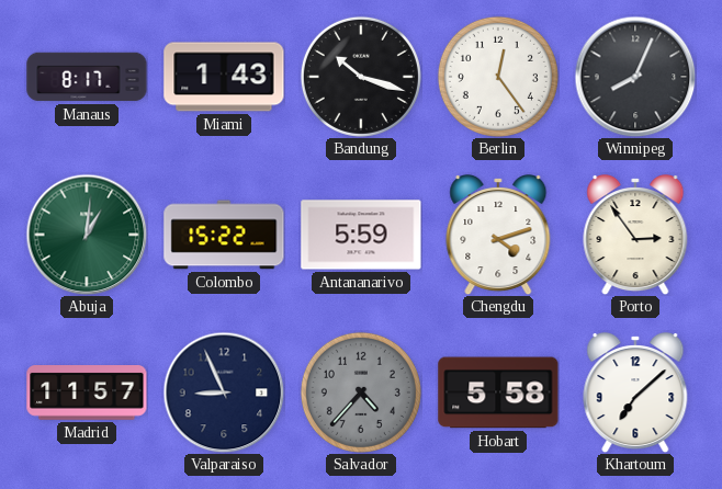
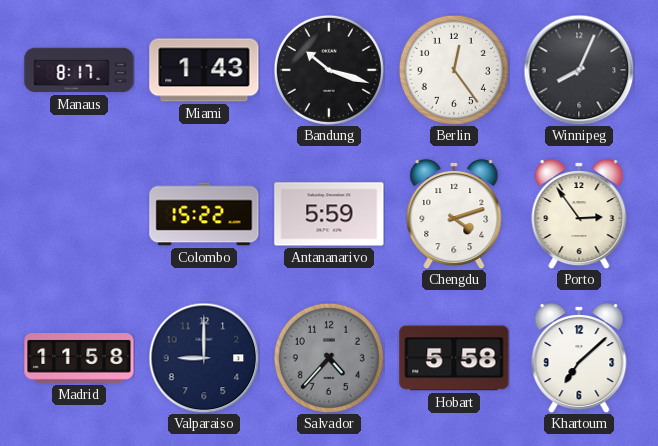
Abuja: 1:01 -> none
Madrid: 11:57 -> 11:58
Valparaiso: 8:56 -> 9:00
